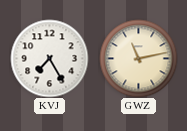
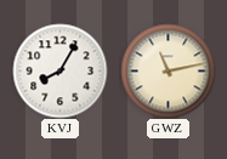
KVJ: 7:25 -> 8:05
